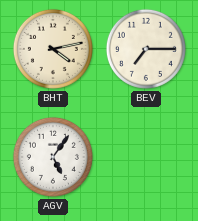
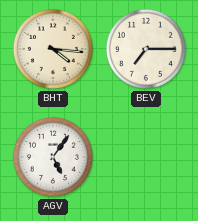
BHT: 4:13 -> 4:16
